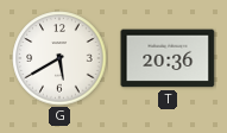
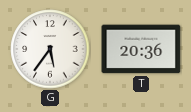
G: 5:40 -> 5:36
